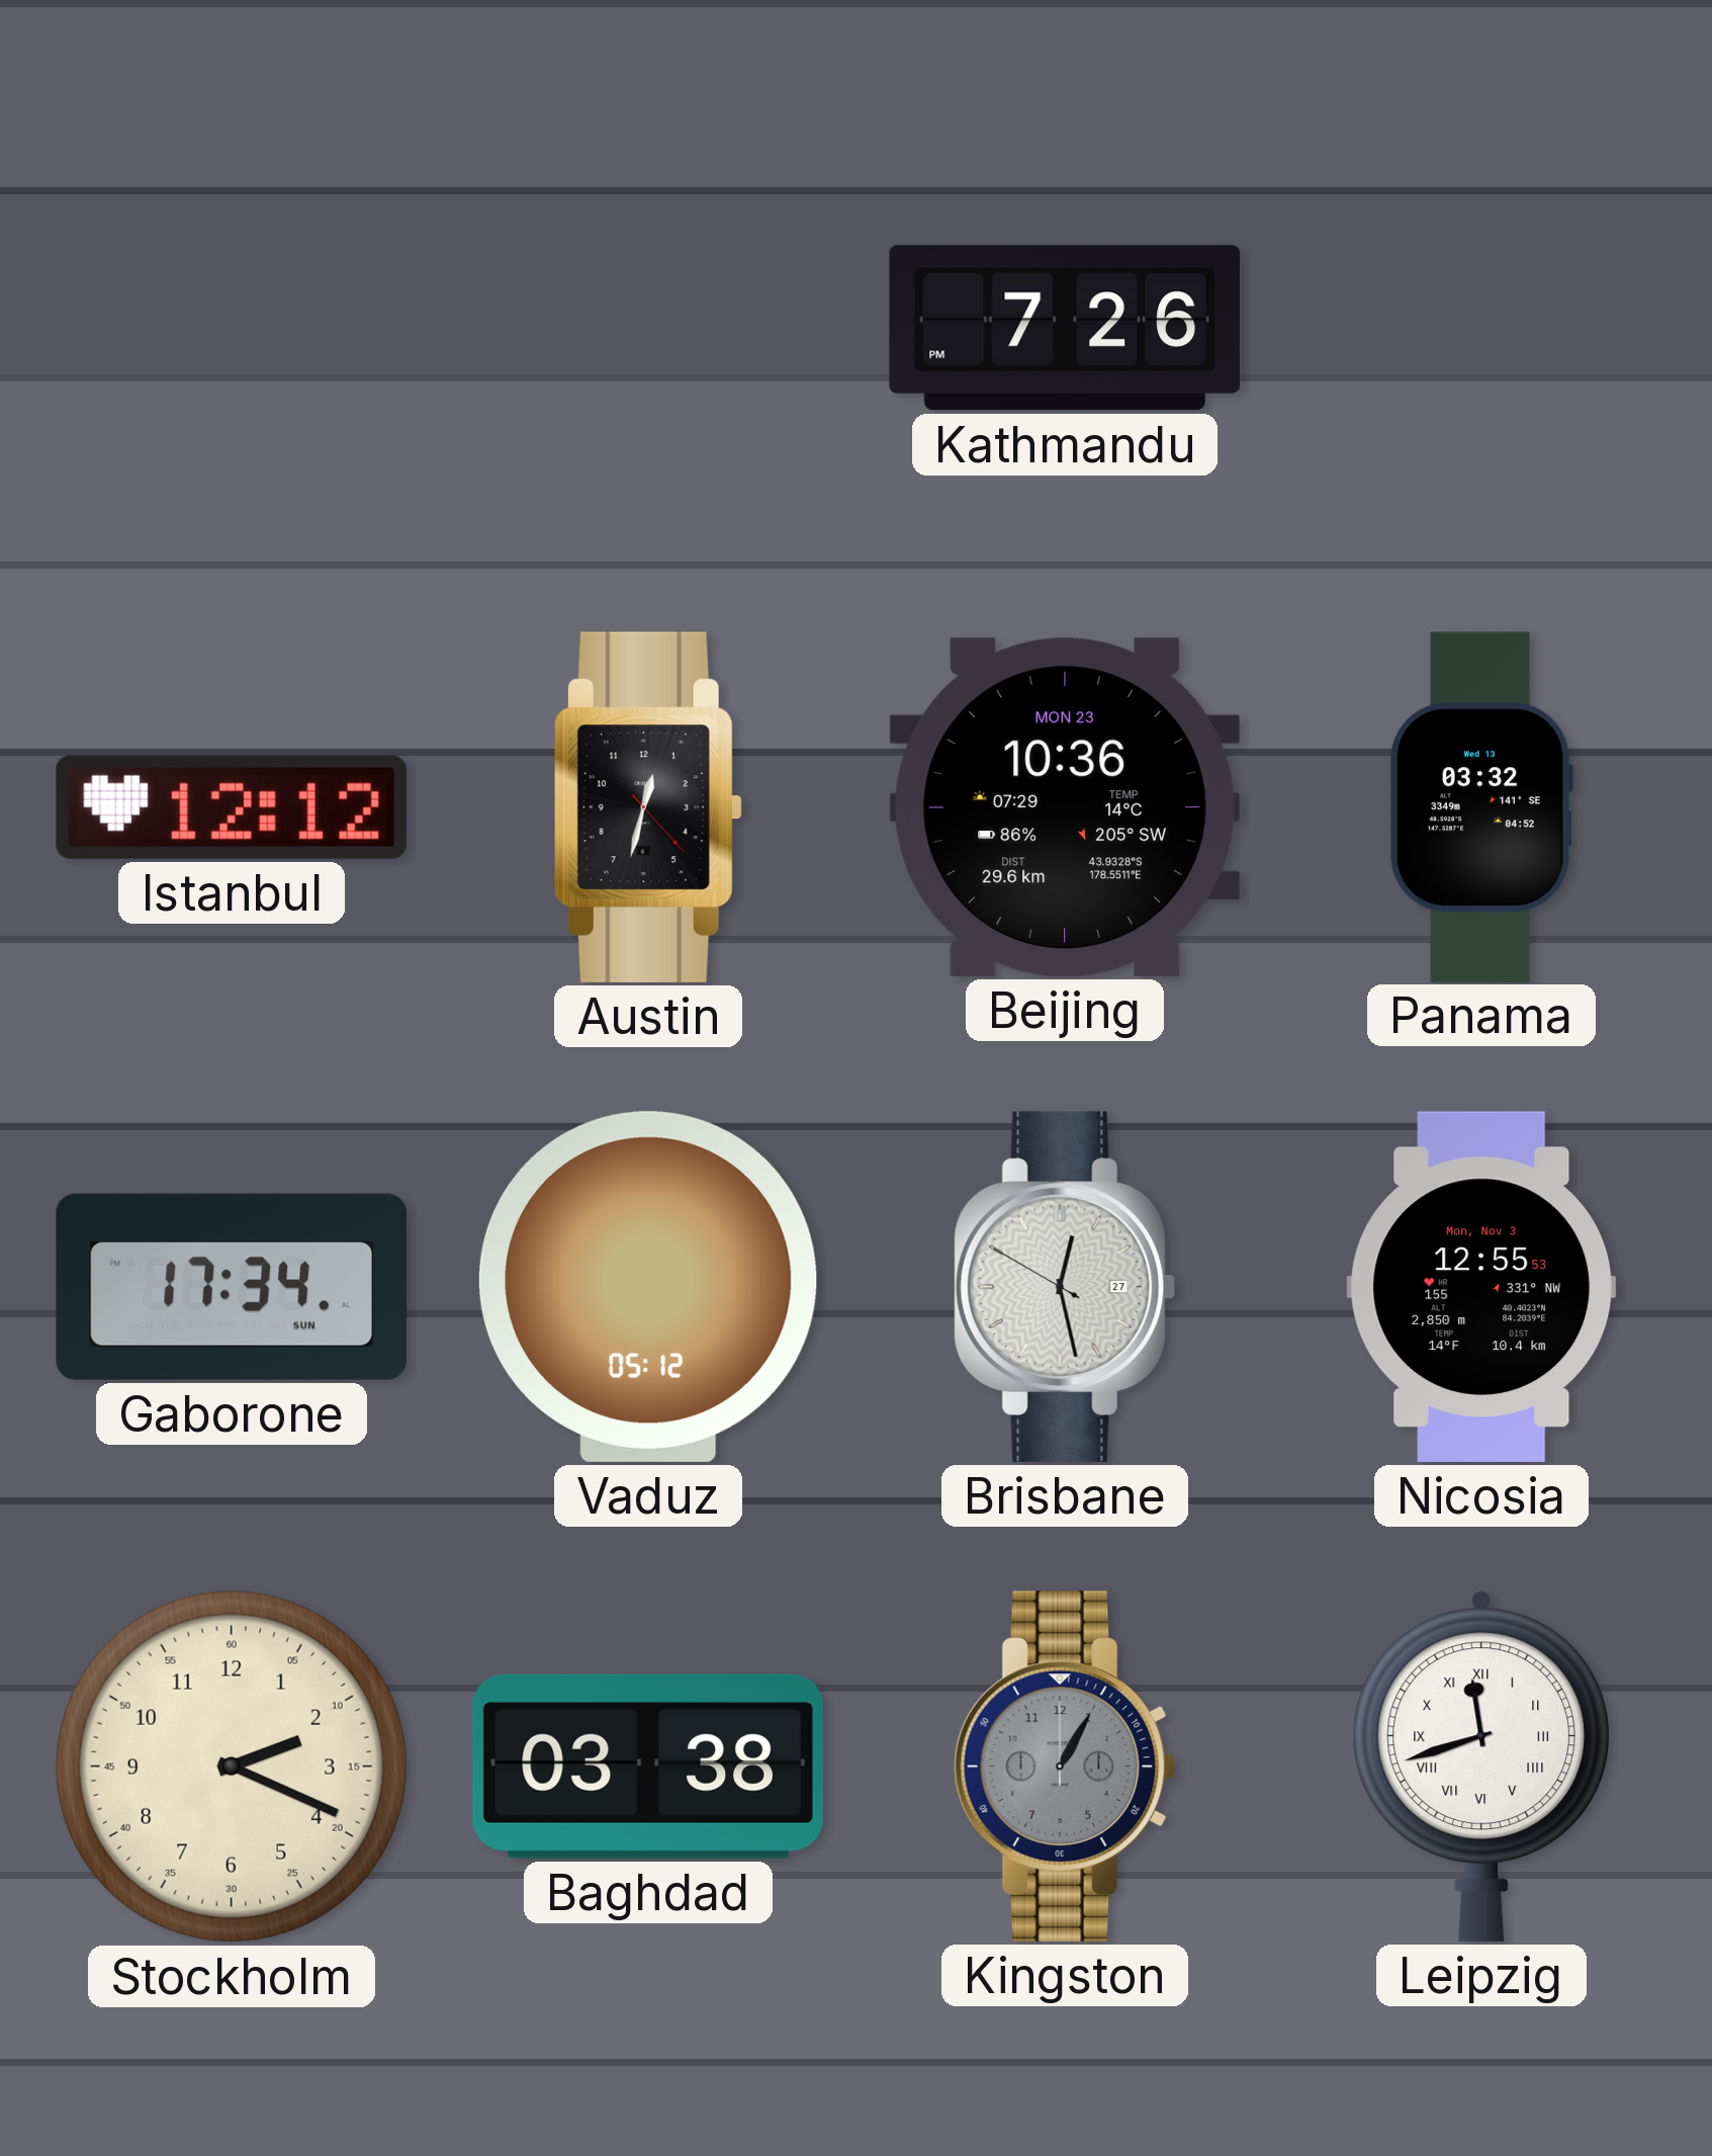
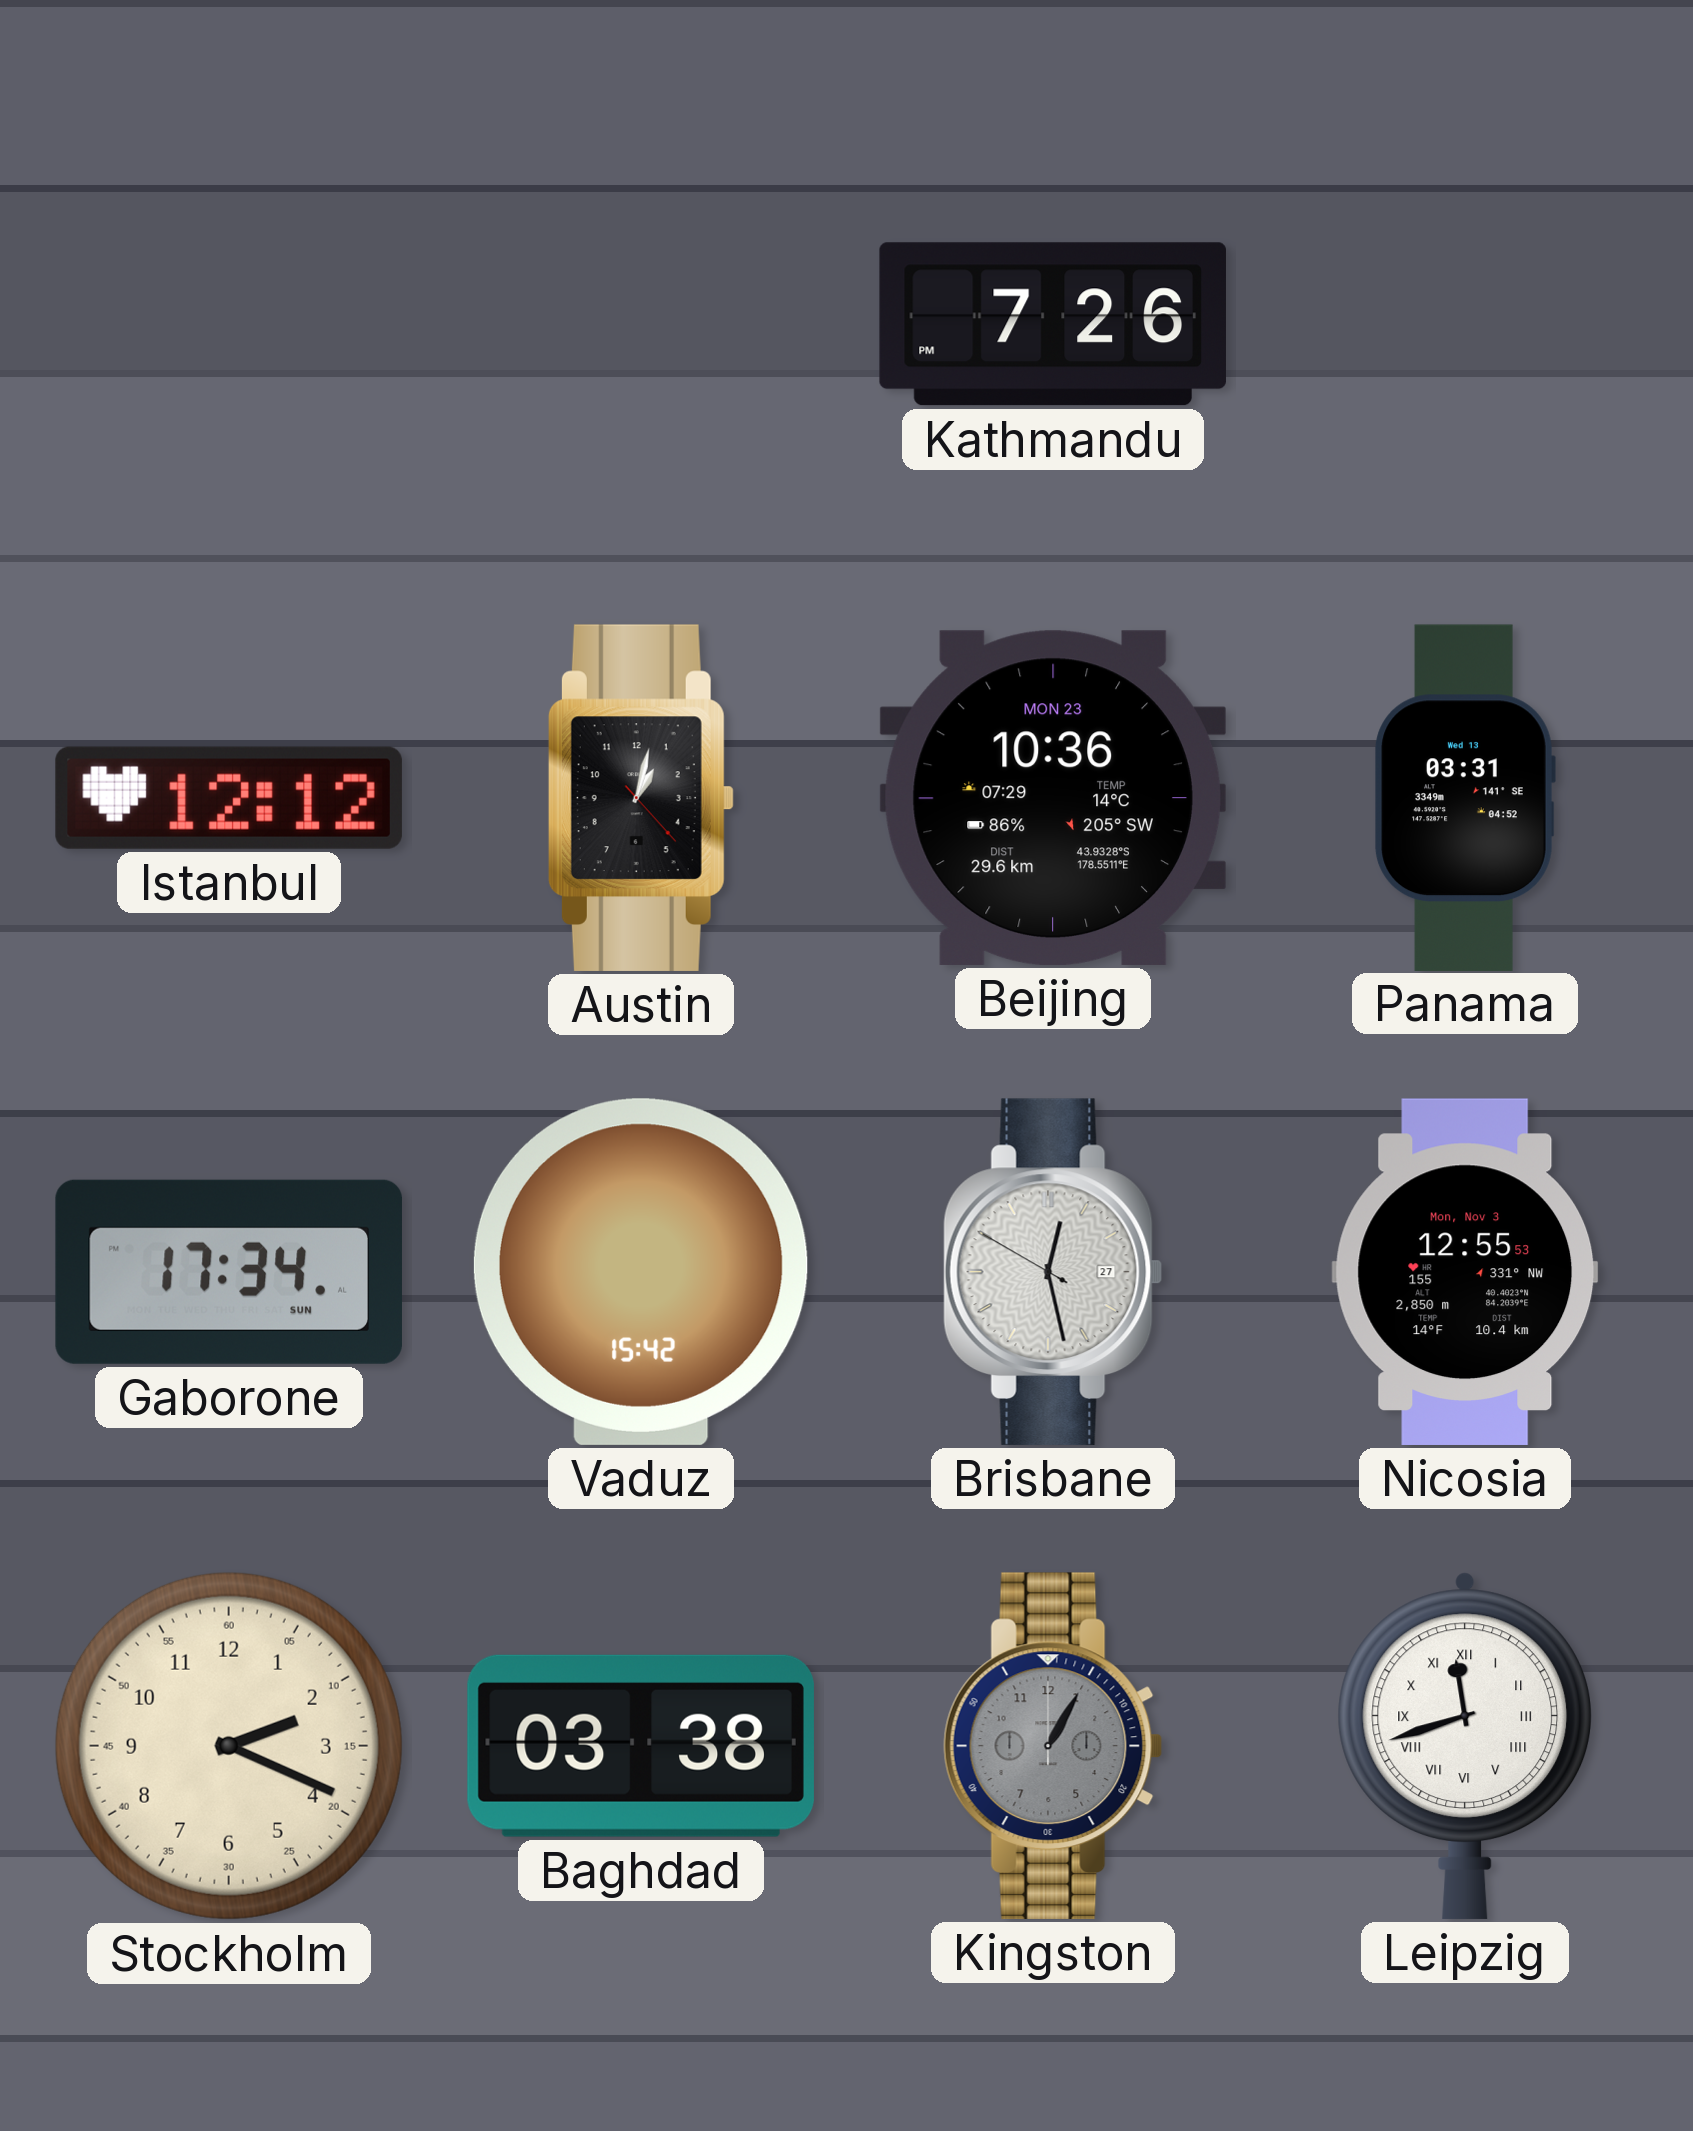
Austin: 12:32 -> 1:02
Panama: 03:32 -> 03:31
Vaduz: 05:12 -> 15:42
